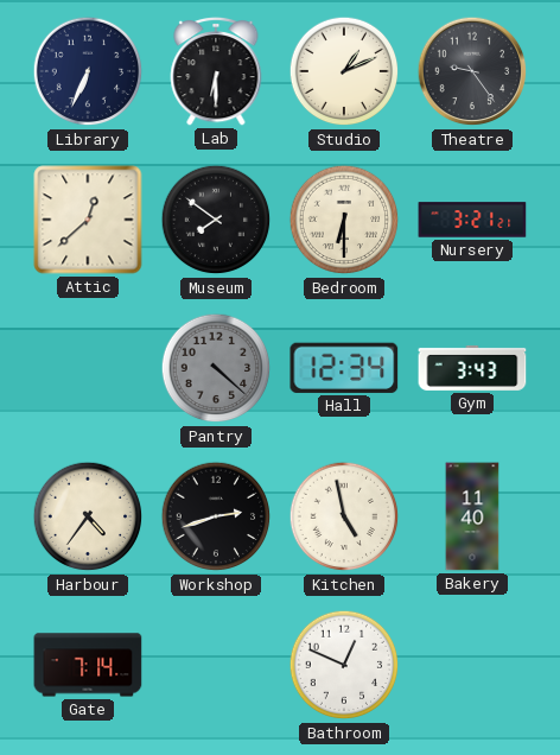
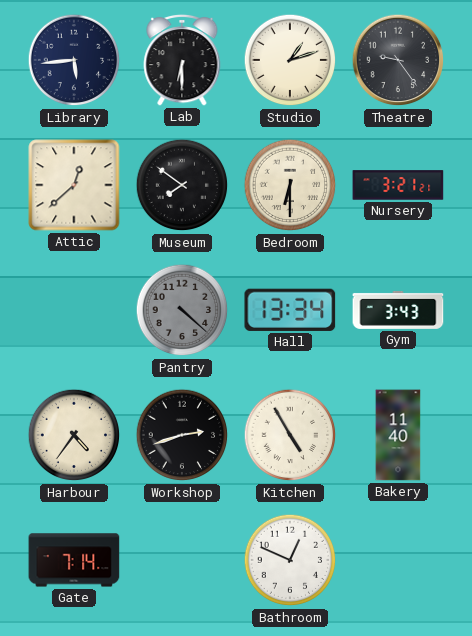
Library: 6:34 -> 5:44
Studio: 1:11 -> 1:12
Hall: 12:34 -> 13:34
Kitchen: 4:58 -> 4:55
